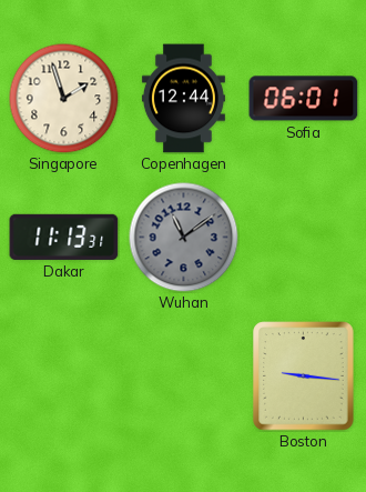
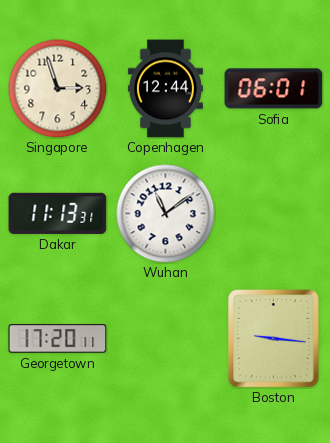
Singapore: 1:57 -> 2:57
Wuhan dial: grey -> white
Georgetown: none -> 17:20
